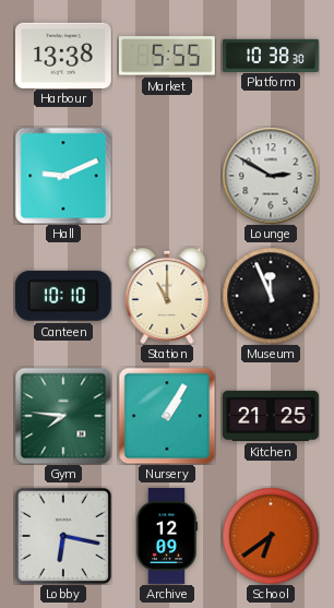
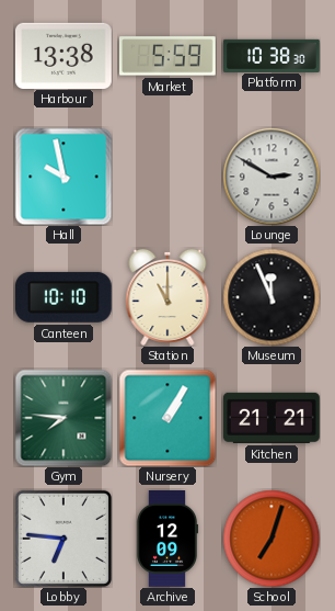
Market: 5:55 -> 5:59
Hall: 9:11 -> 9:58
Kitchen: 21:25 -> 21:21
Lobby: 6:17 -> 6:46
School: 6:39 -> 7:03
